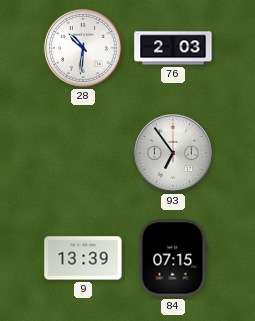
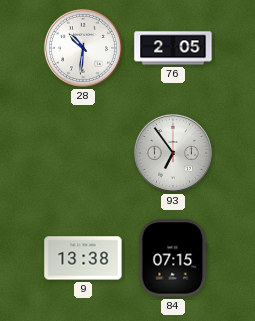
76: 2:03 -> 2:05
9: 13:39 -> 13:38
